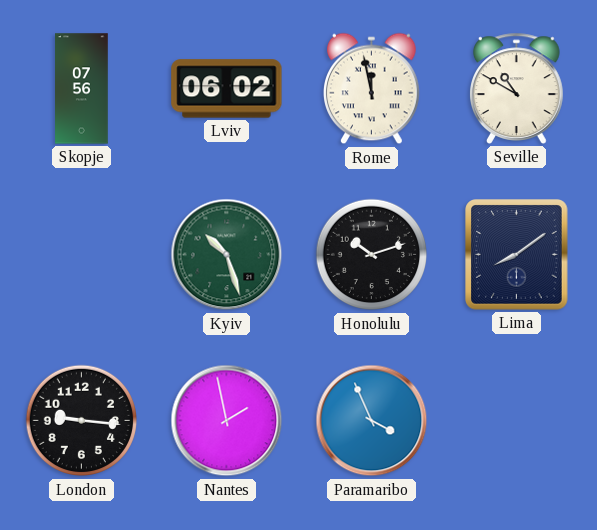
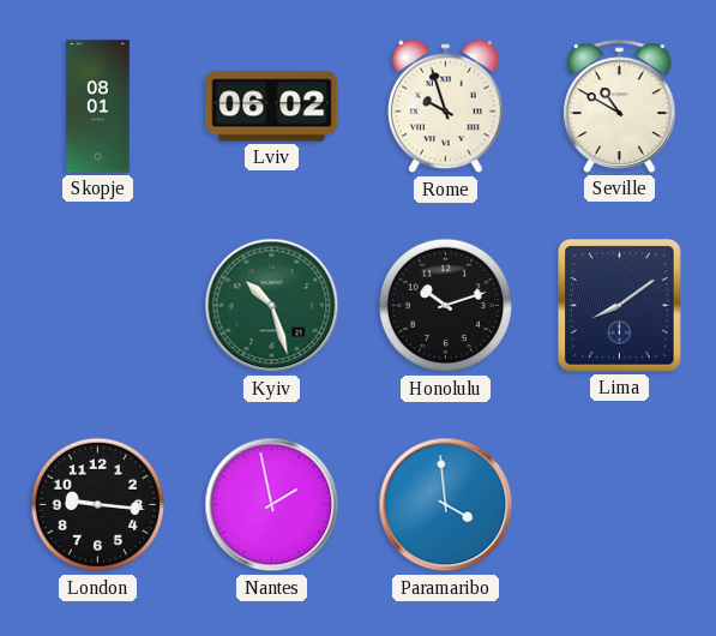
Skopje: 07:56 -> 08:01
Rome: 11:58 -> 9:57
Paramaribo: 3:56 -> 3:59
